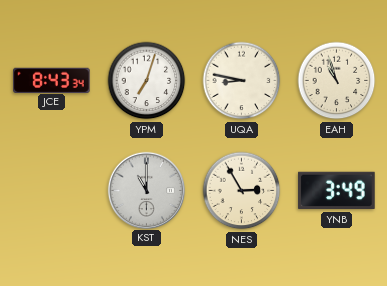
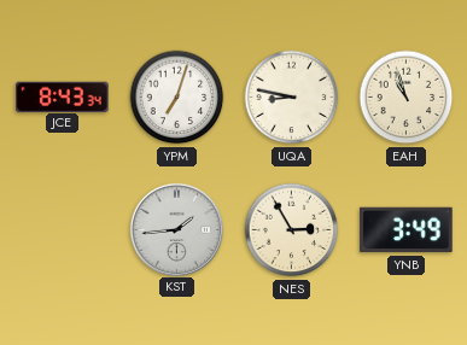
KST: 11:00 -> 1:44
